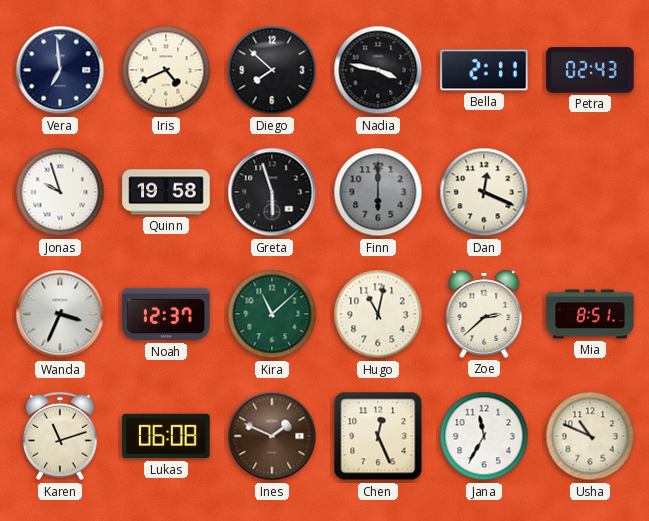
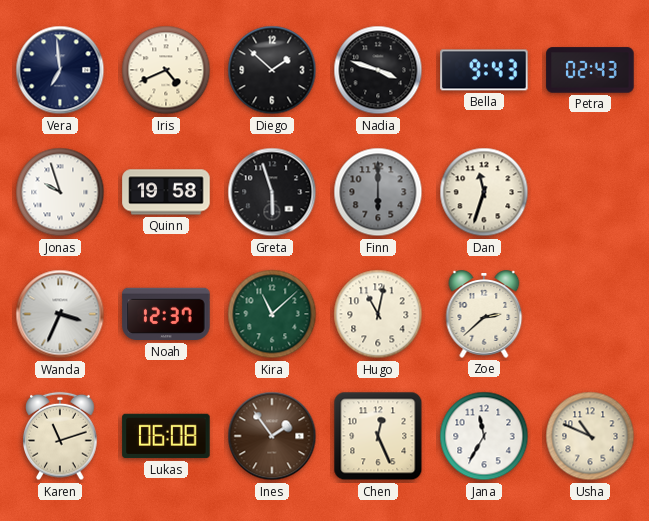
Diego: 7:52 -> 1:52
Nadia: 3:47 -> 3:48
Bella: 2:11 -> 9:43
Dan: 12:19 -> 11:33
Mia: 8:51 -> none
Ines: 1:49 -> 1:54
